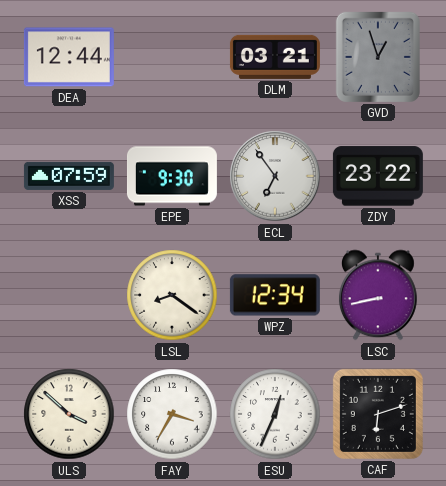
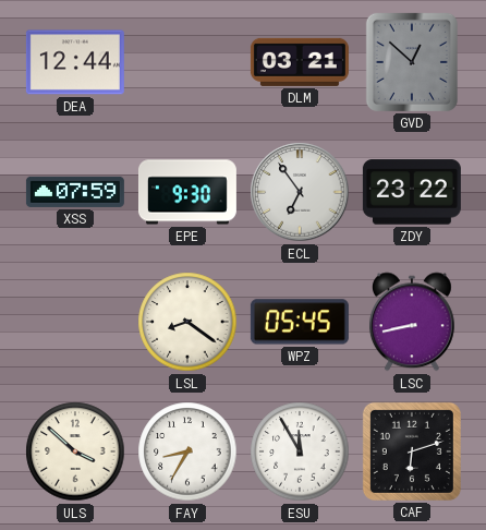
GVD: 12:57 -> 12:52
WPZ: 12:34 -> 05:45
FAY: 3:35 -> 8:35
ESU: 12:34 -> 11:55
